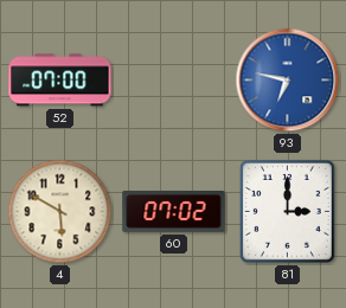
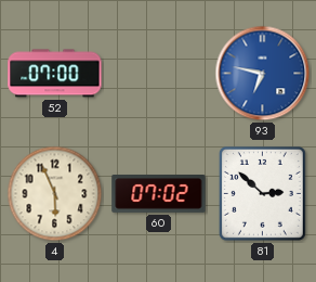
4: 5:50 -> 5:56
81: 3:00 -> 2:52
